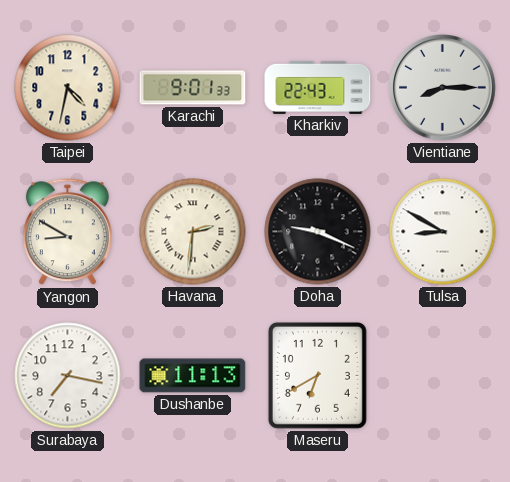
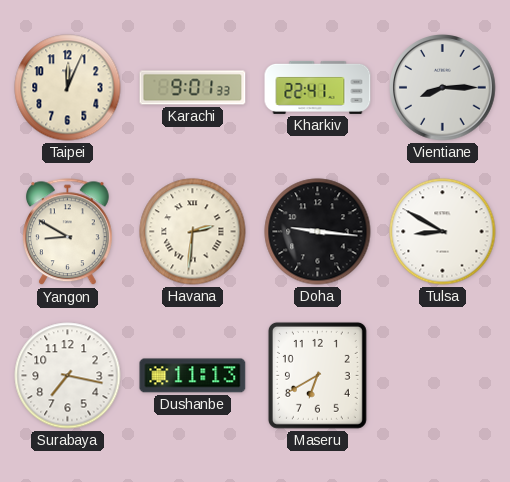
Taipei: 4:32 -> 12:04
Kharkiv: 22:43 -> 22:41
Doha: 9:19 -> 9:16
